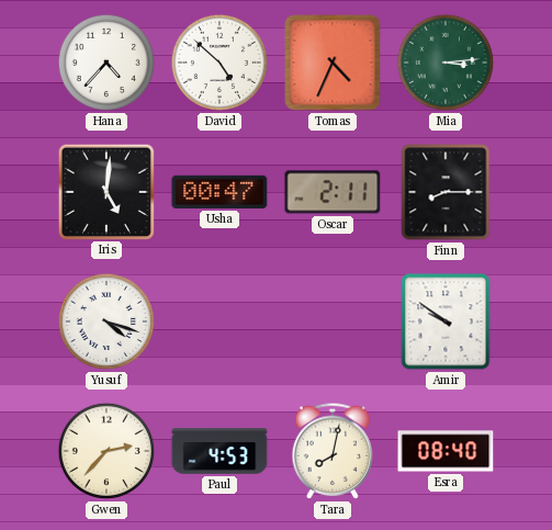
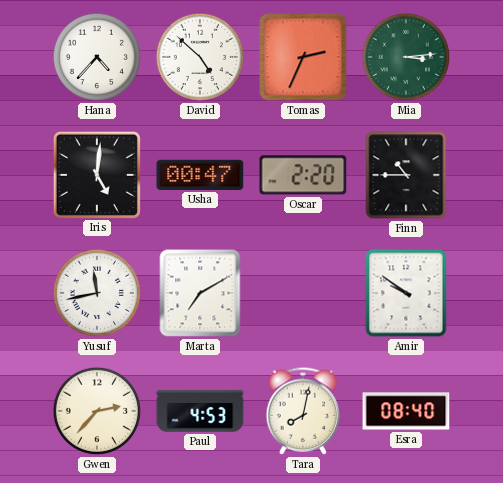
Tomas: 4:34 -> 2:34
Oscar: 2:11 -> 2:20
Finn: 8:15 -> 10:45
Yusuf: 4:18 -> 11:43
Marta: none -> 7:10
